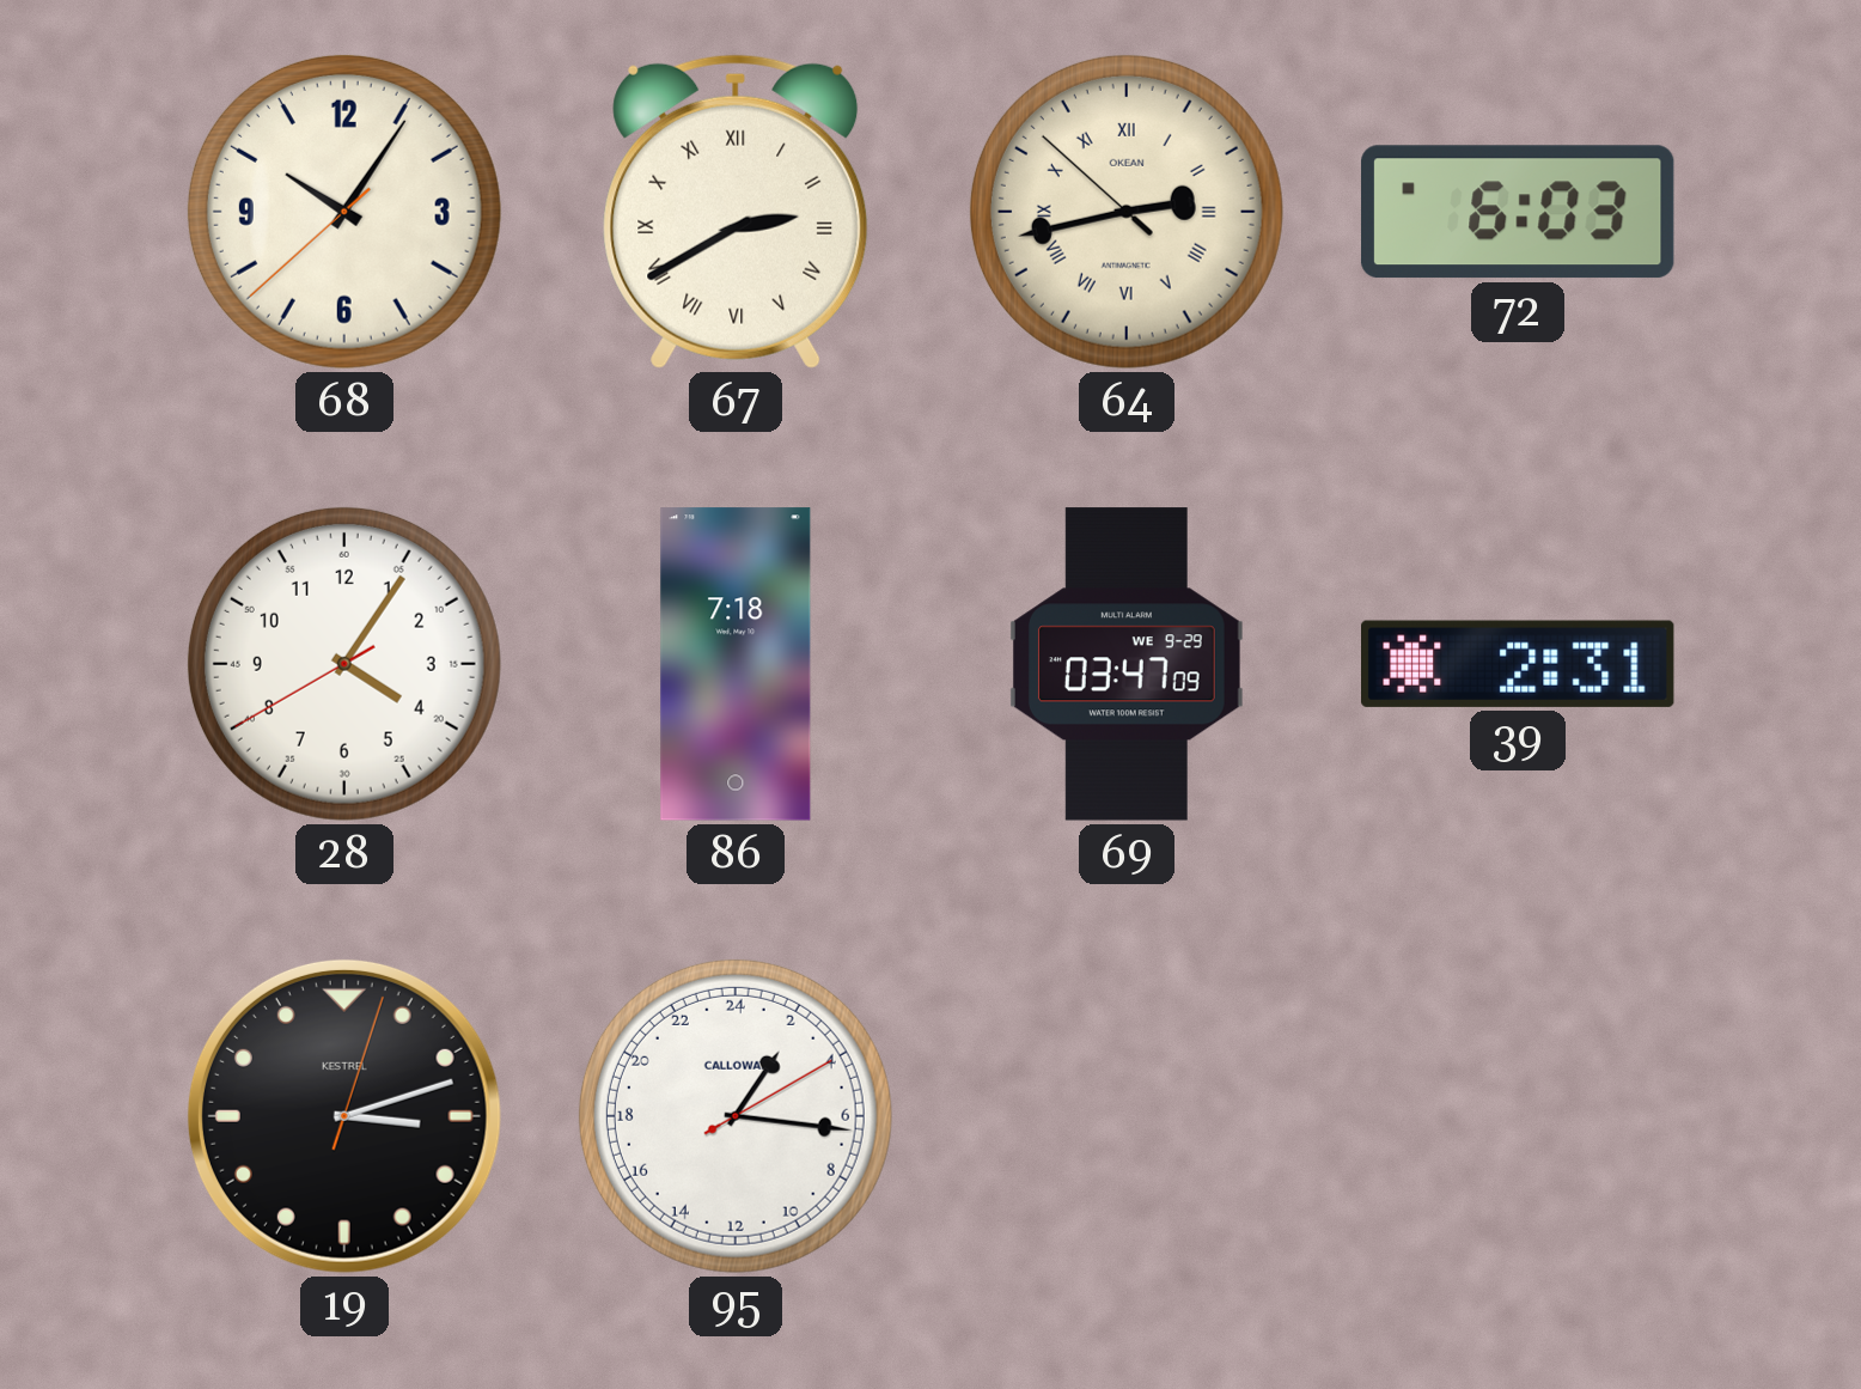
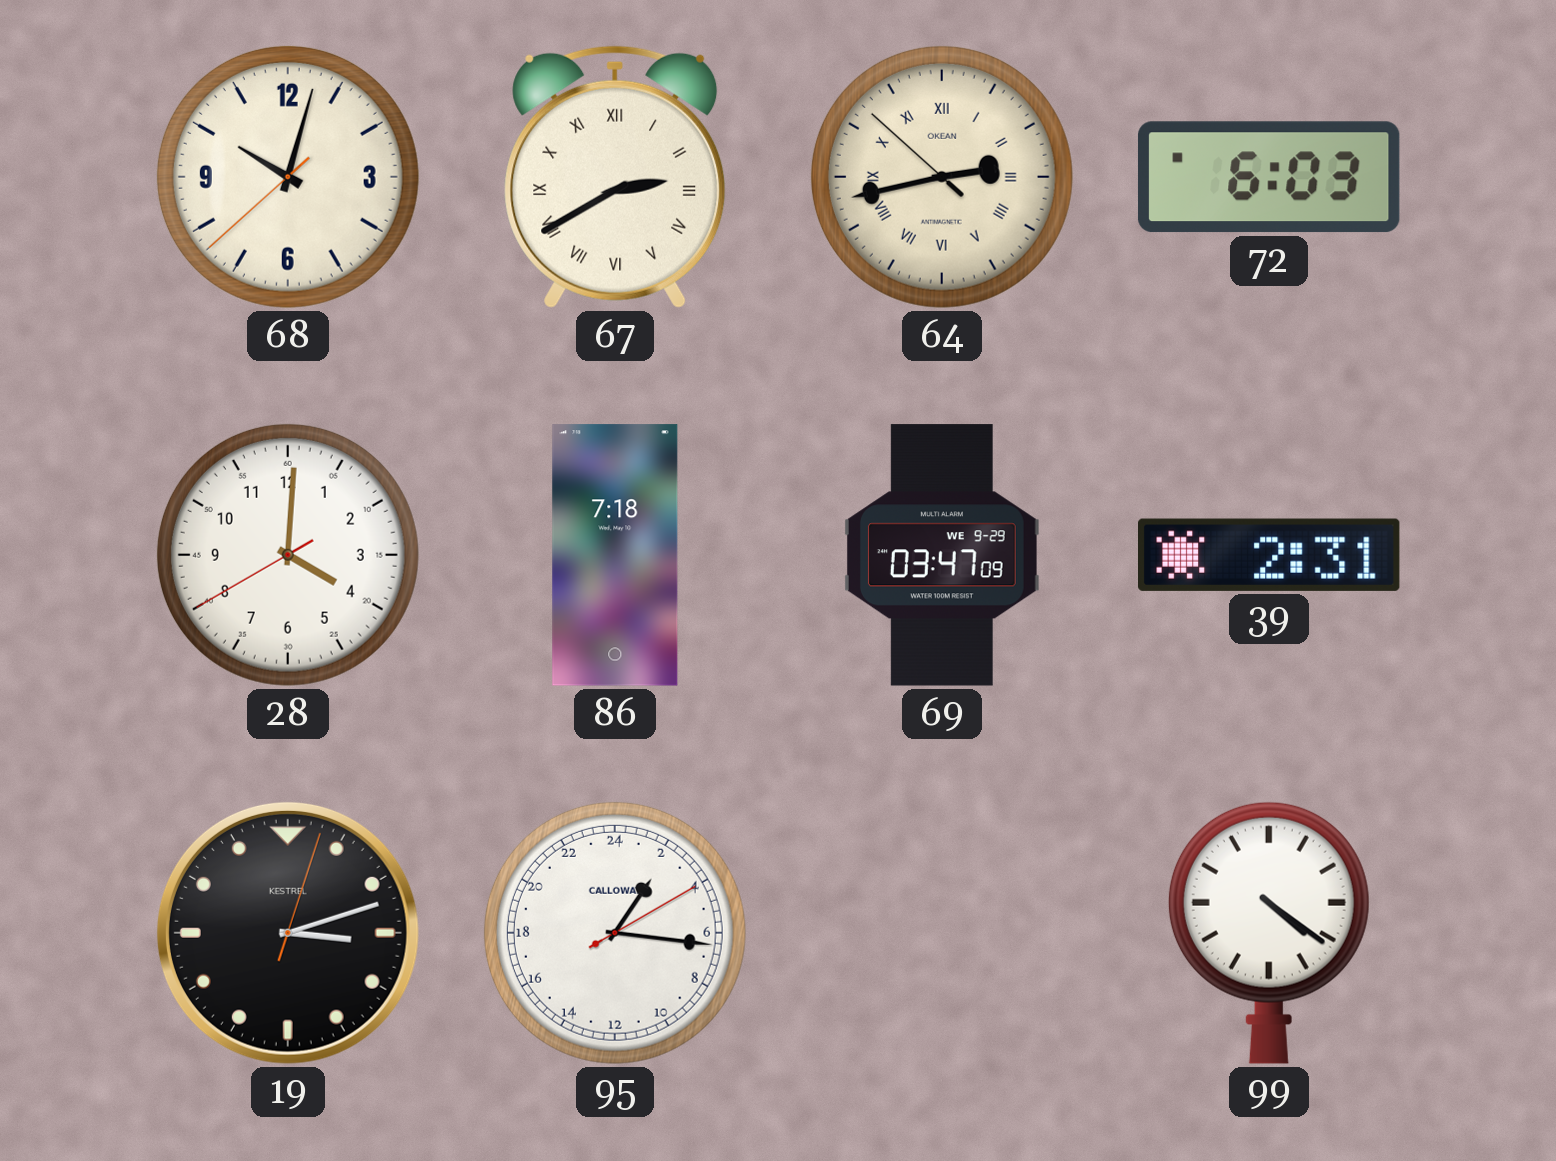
68: 10:05 -> 10:02
28: 4:05 -> 4:00
99: none -> 4:21
